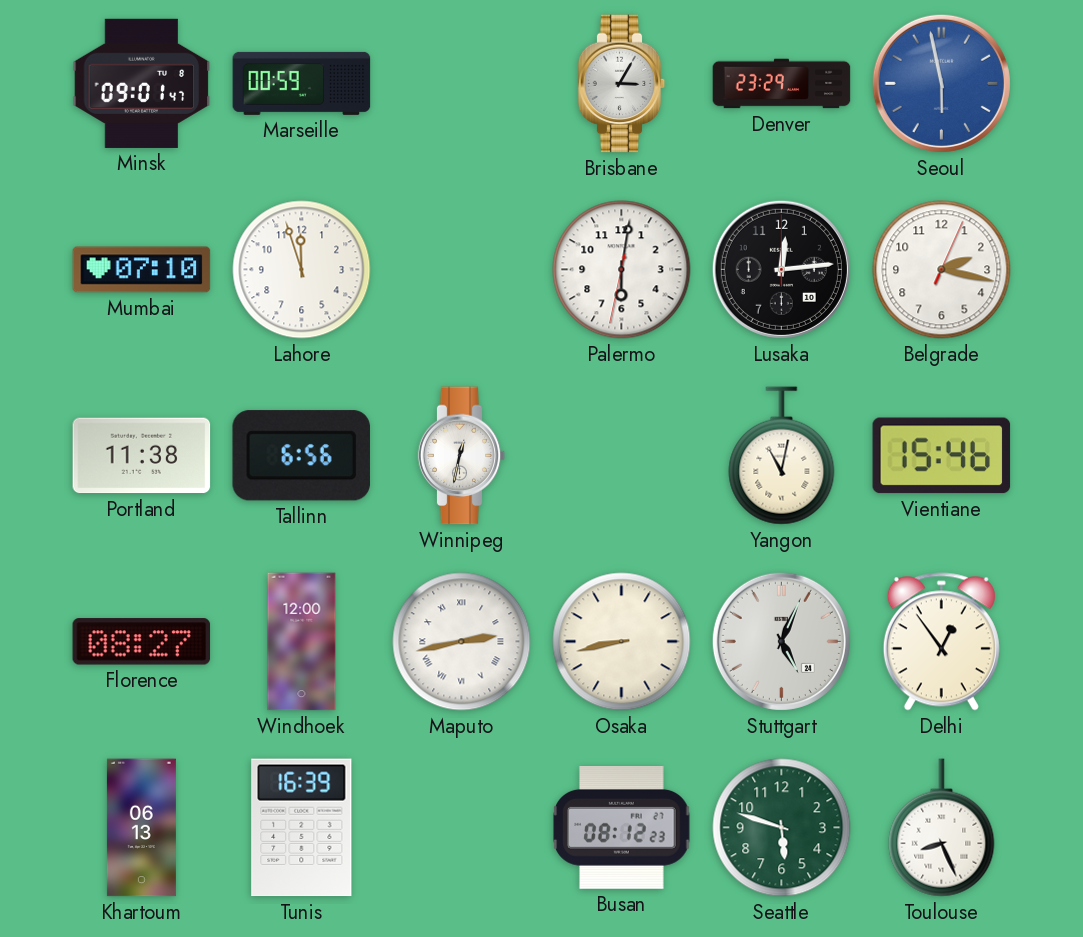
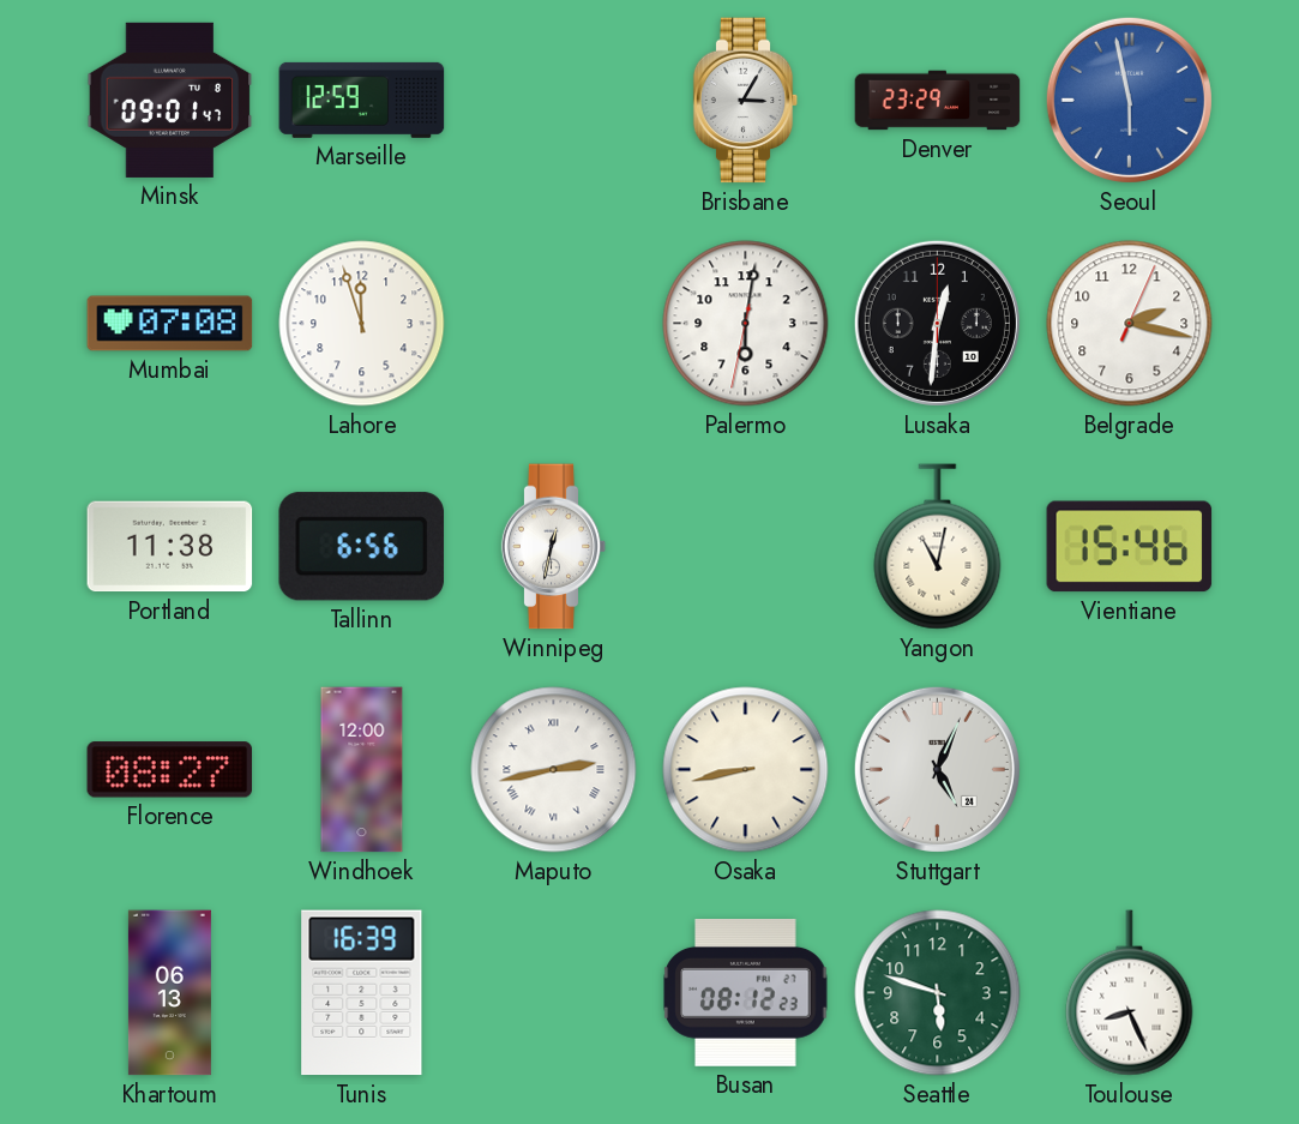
Marseille: 00:59 -> 12:59
Mumbai: 07:10 -> 07:08
Lusaka: 12:14 -> 12:31
Delhi: 12:54 -> none
